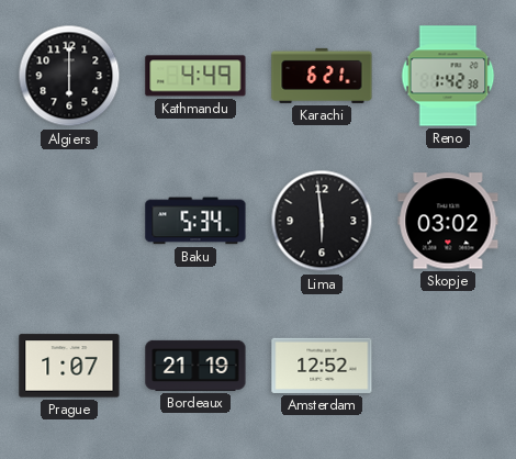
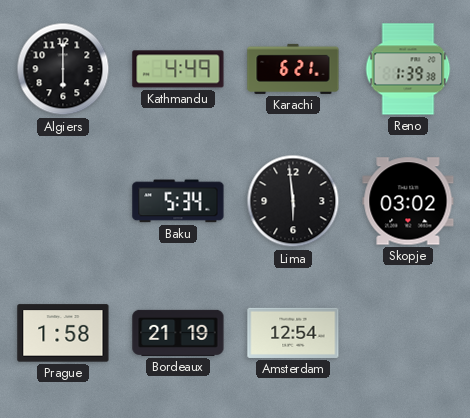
Reno: 1:42 -> 1:39
Prague: 1:07 -> 1:58
Amsterdam: 12:52 -> 12:54
